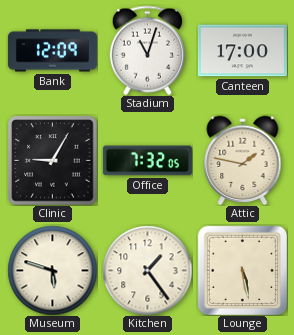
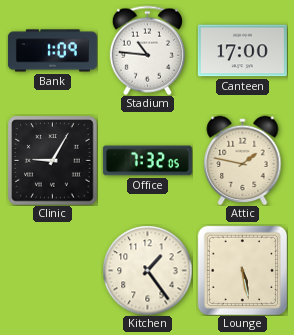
Bank: 12:09 -> 1:09
Stadium: 11:03 -> 10:46
Museum: 5:48 -> none
